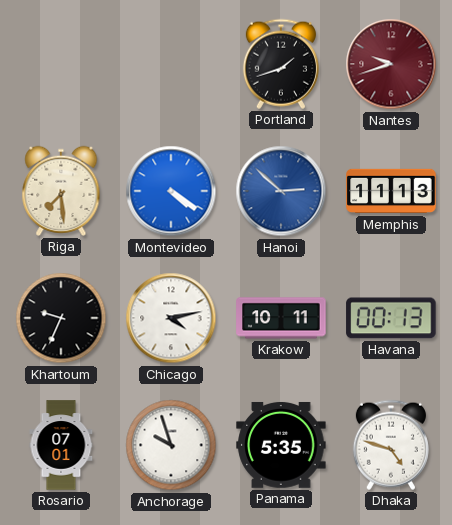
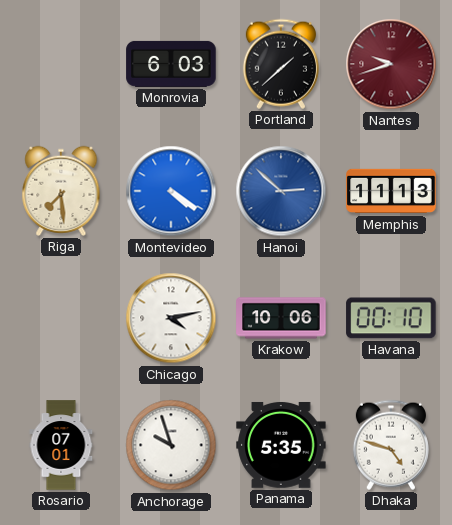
Monrovia: none -> 6:03
Portland: 1:42 -> 1:38
Khartoum: 9:34 -> none
Krakow: 10:11 -> 10:06
Havana: 00:13 -> 00:10
